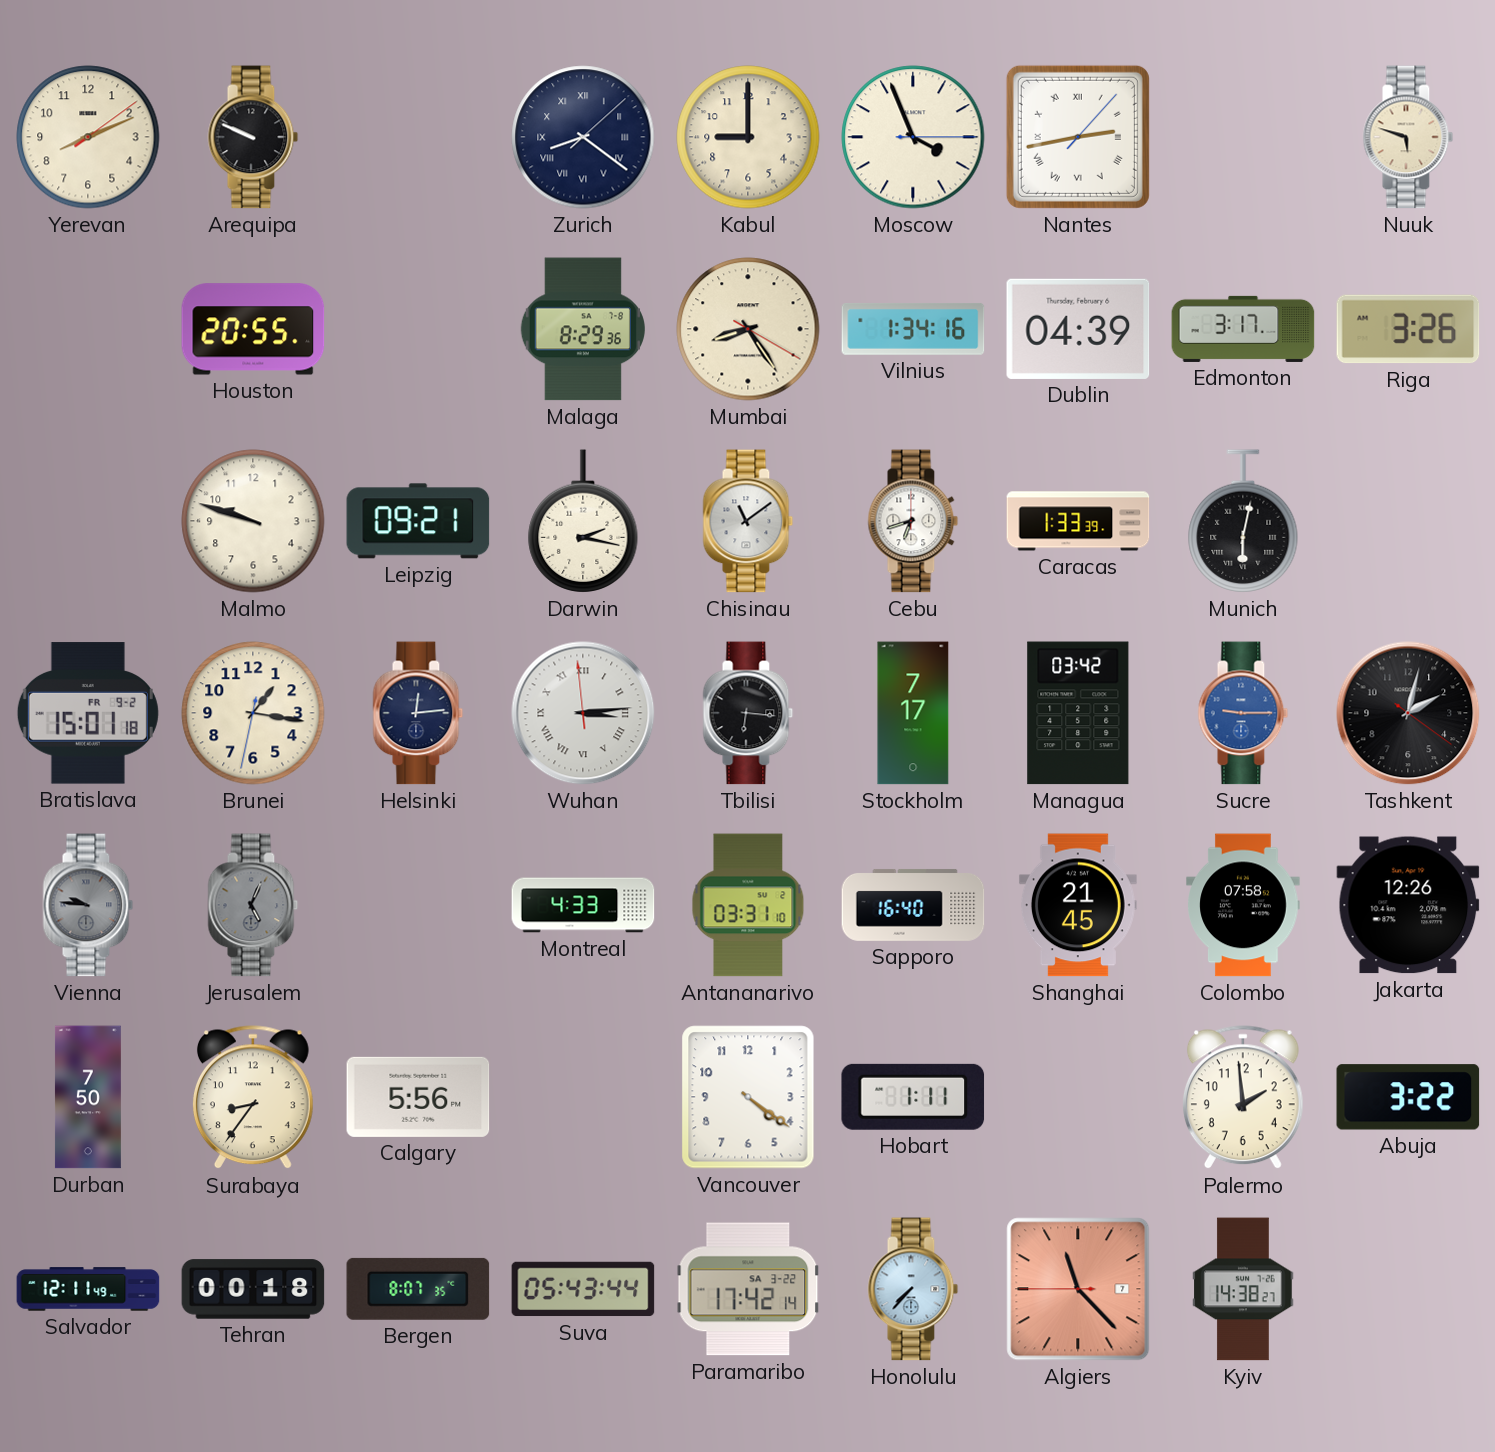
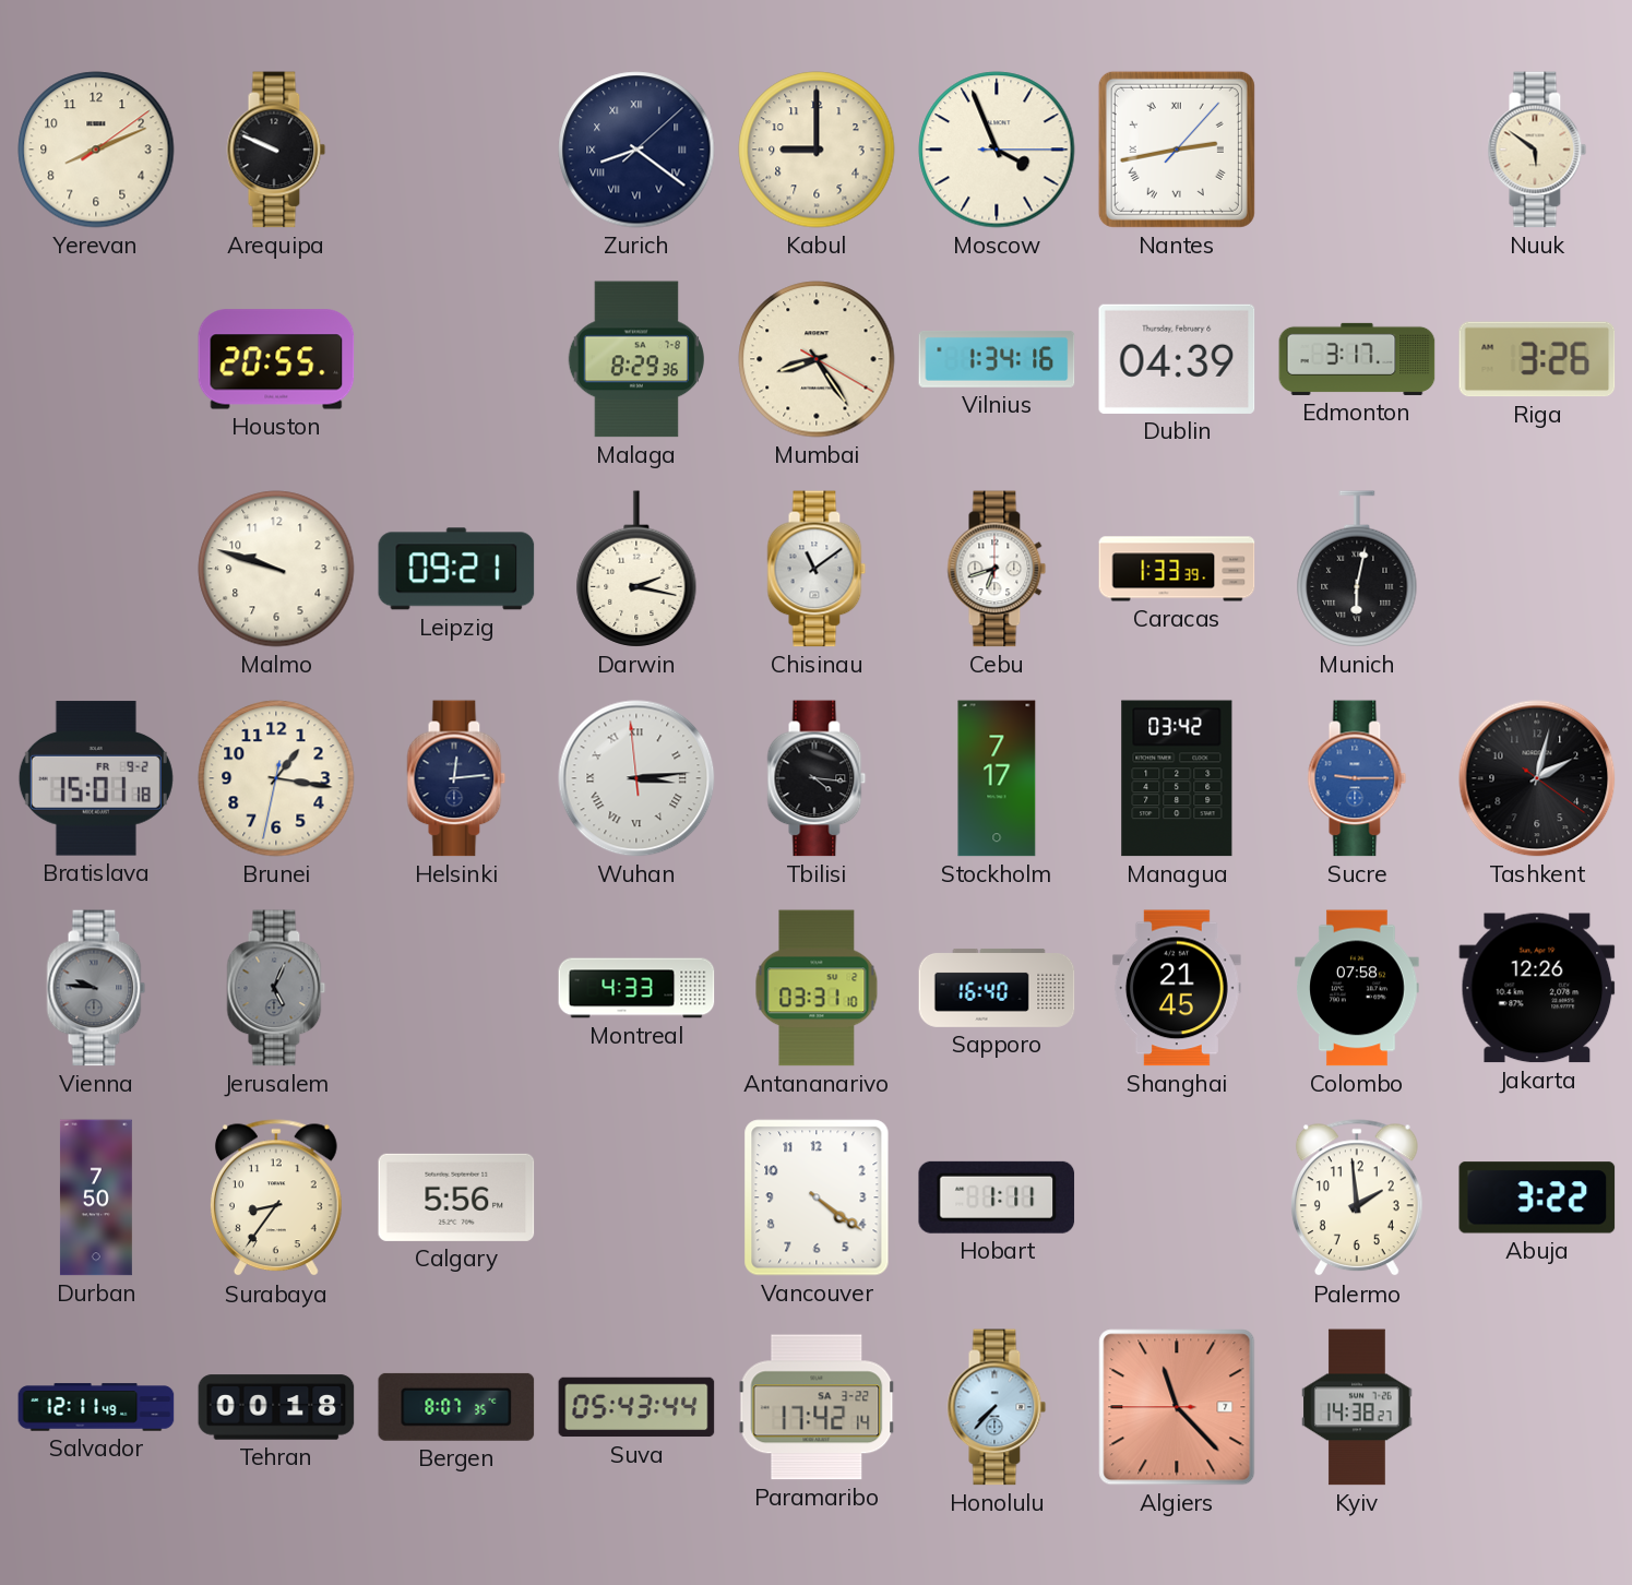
Nuuk: 5:48 -> 5:51
Tbilisi: 6:16 -> 4:16
